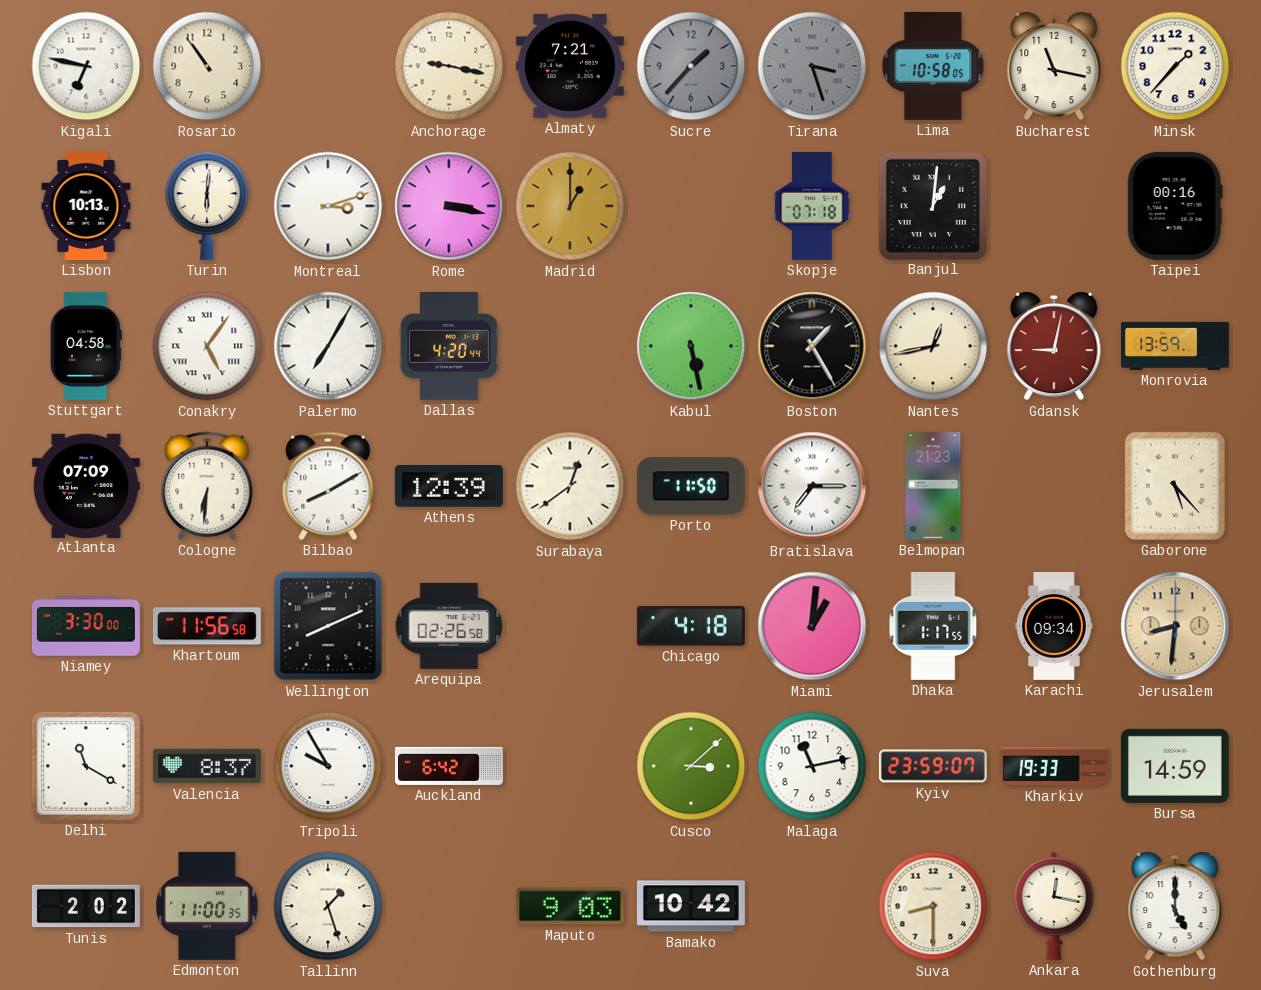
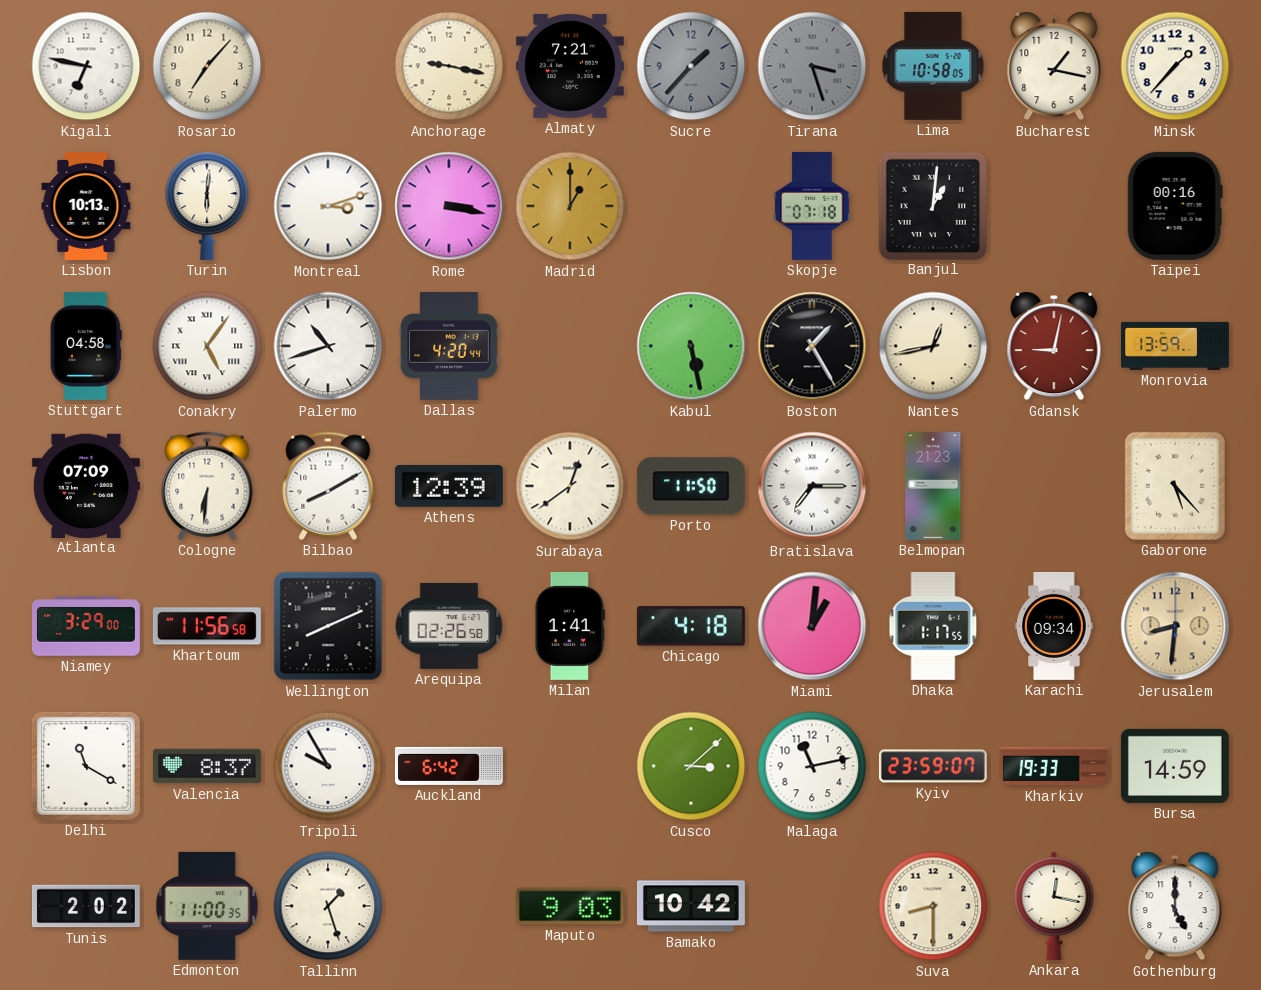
Rosario: 10:54 -> 7:07
Bucharest: 11:17 -> 1:17
Palermo: 7:05 -> 10:42
Niamey: 3:30 -> 3:29
Milan: none -> 1:41
